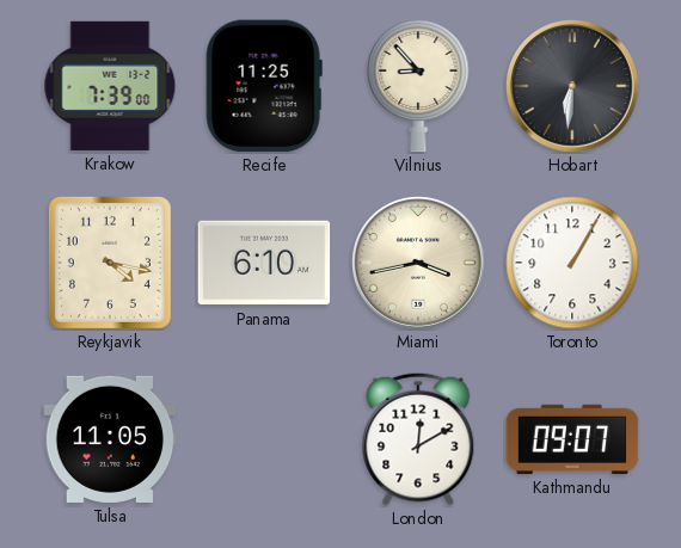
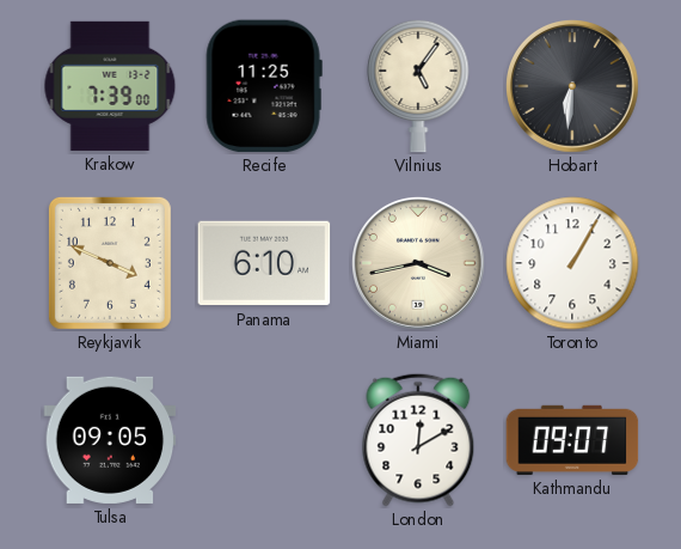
Vilnius: 8:53 -> 5:06
Reykjavik: 4:17 -> 3:49
Tulsa: 11:05 -> 09:05
